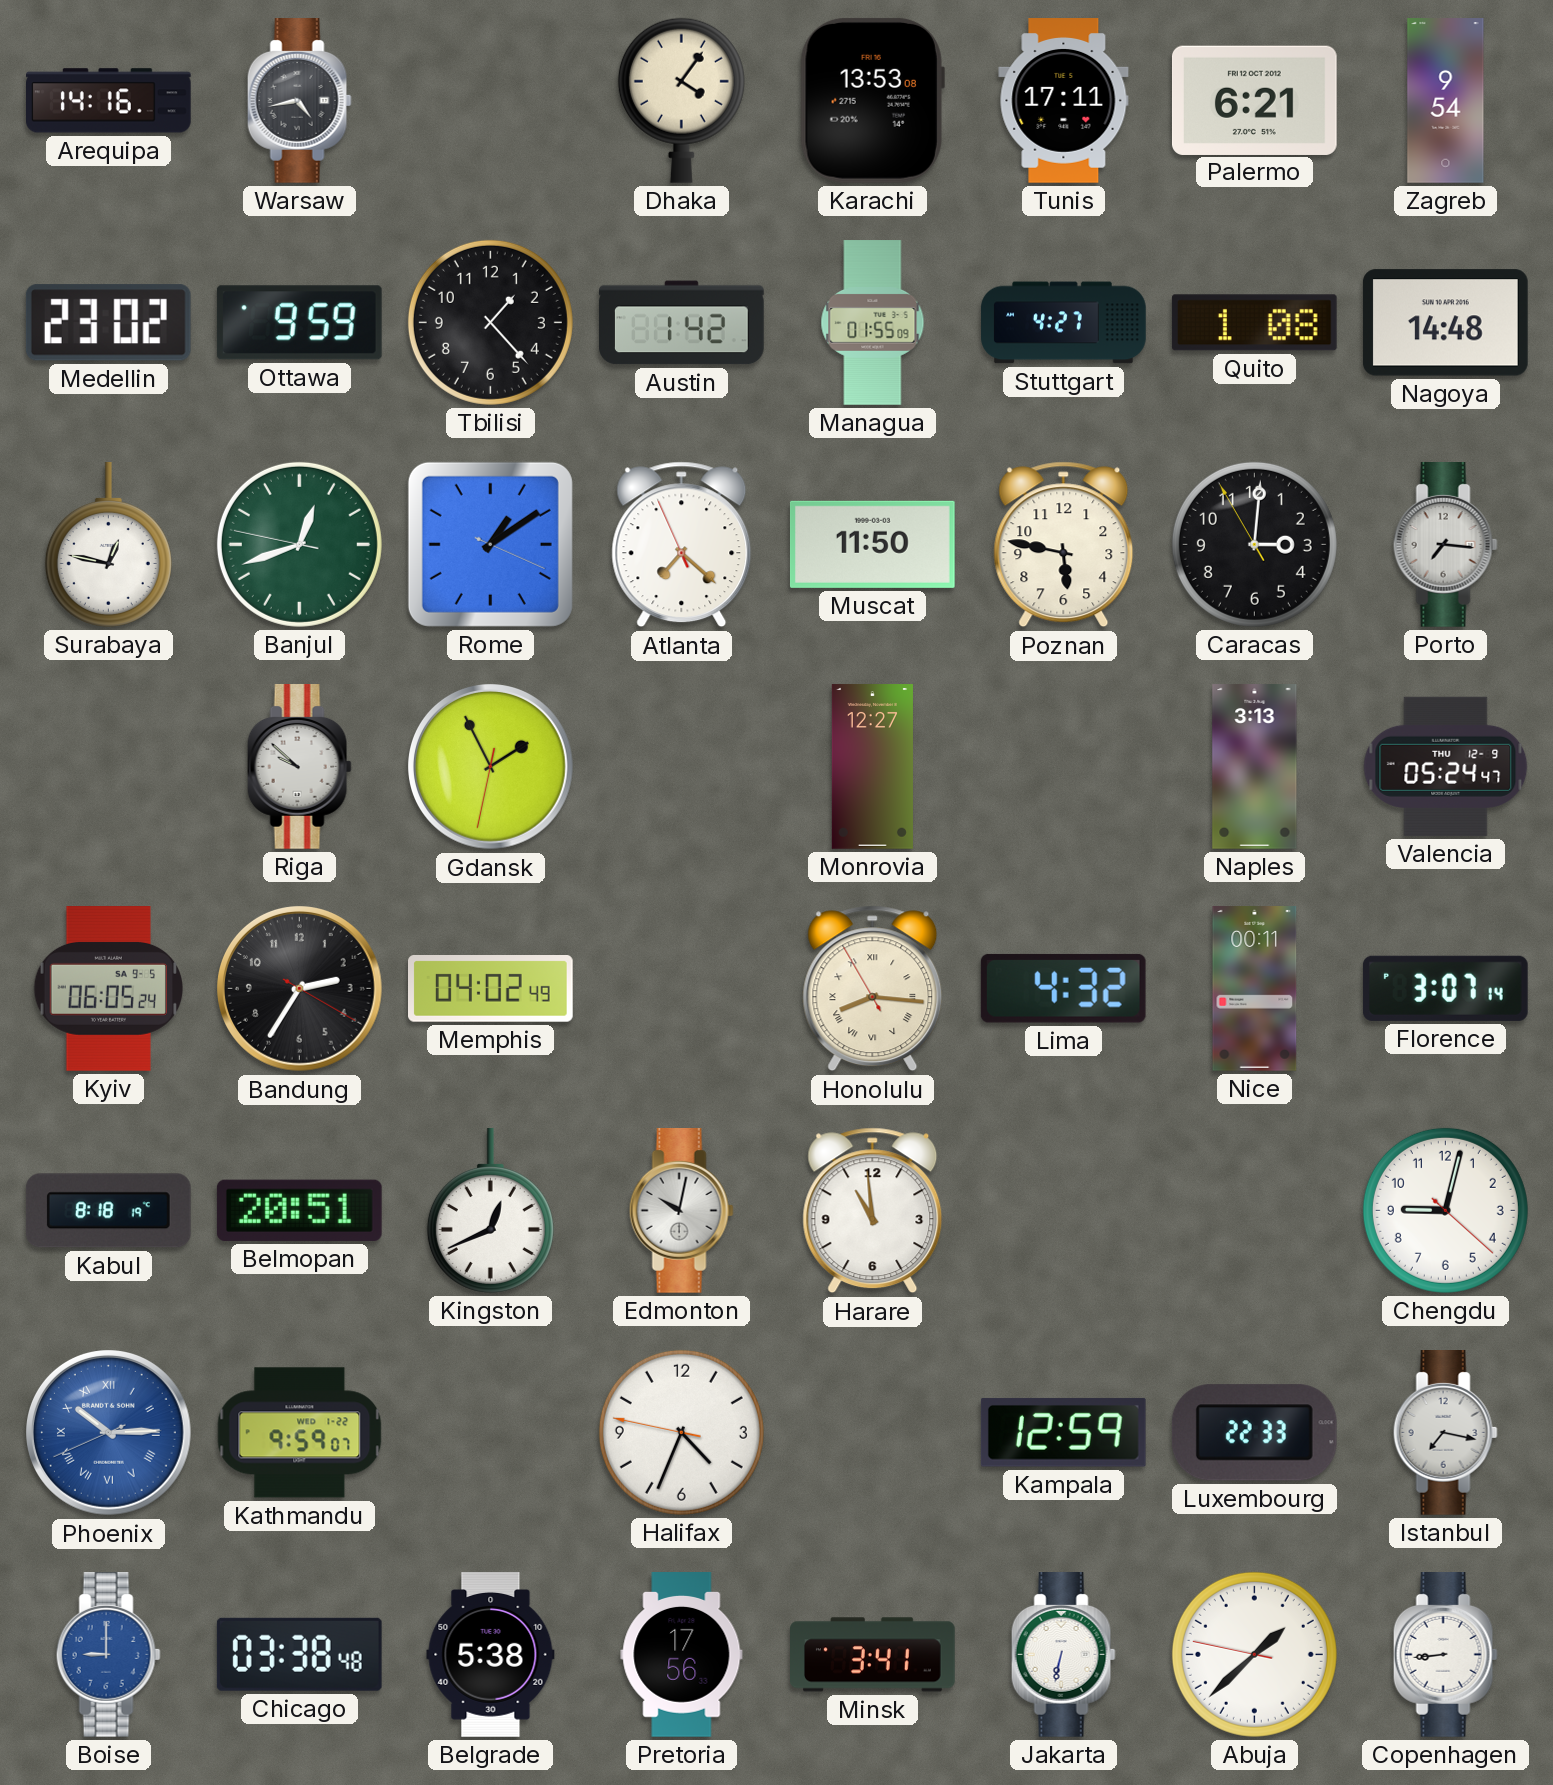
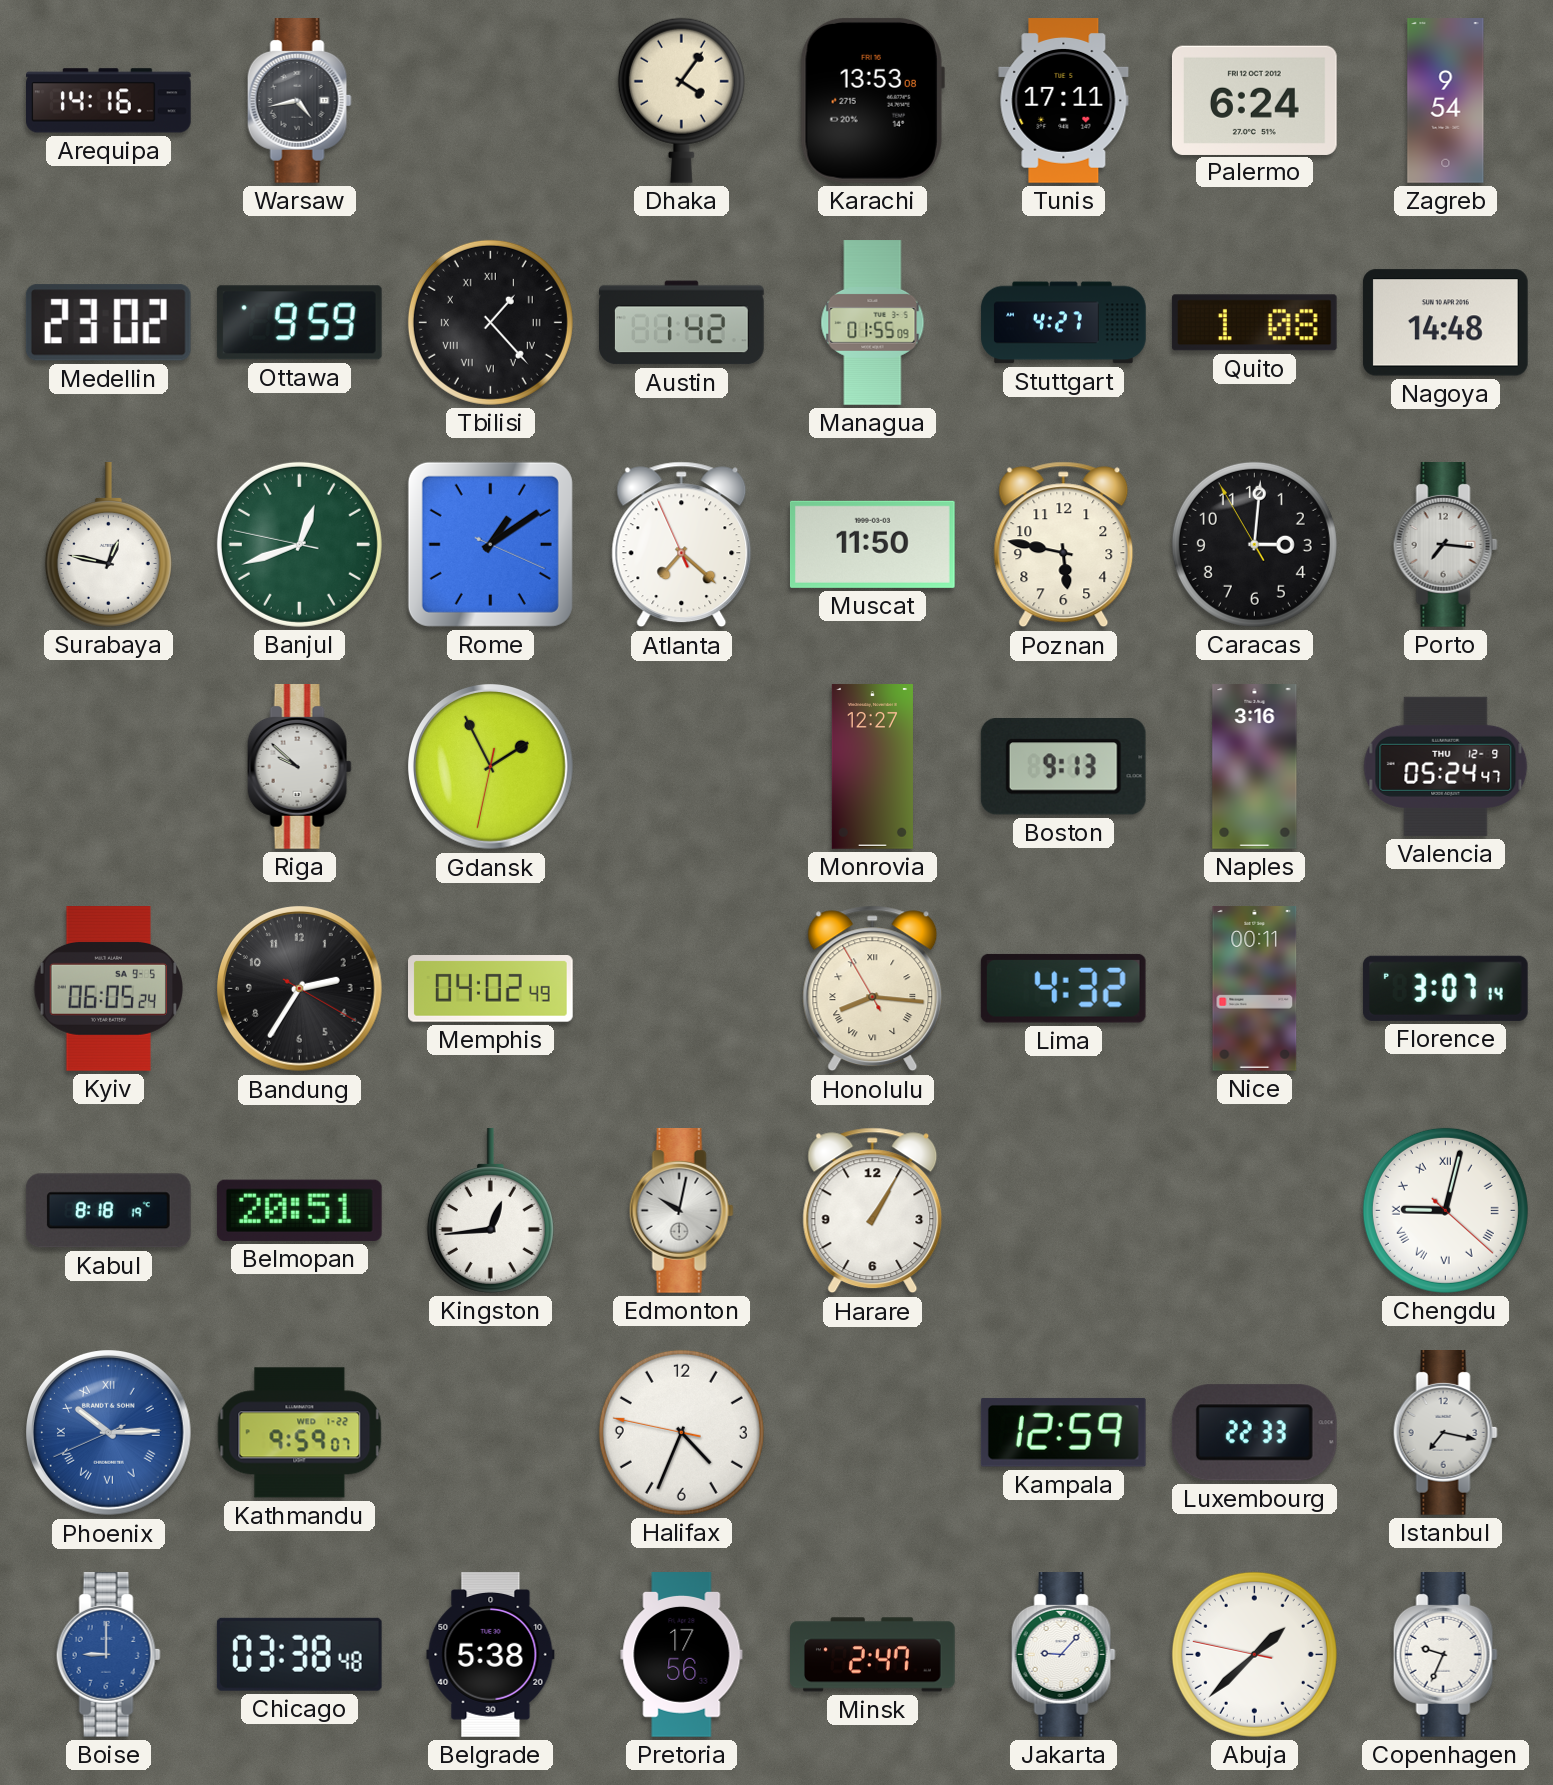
Palermo: 6:21 -> 6:24
Tbilisi numerals: Arabic -> Roman
Boston: none -> 9:13
Naples: 3:13 -> 3:16
Kingston: 12:41 -> 12:44
Harare: 10:59 -> 1:05
Chengdu numerals: Arabic -> Roman
Minsk: 3:41 -> 2:47
Jakarta: 6:32 -> 9:07
Copenhagen: 8:44 -> 9:34
